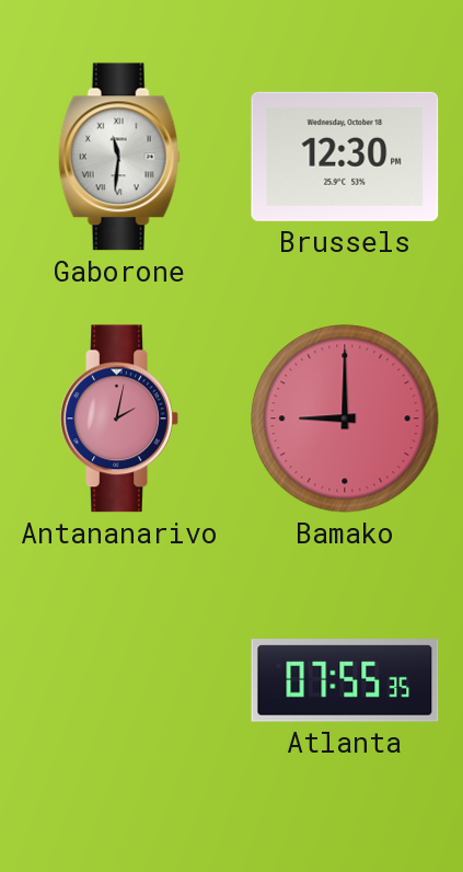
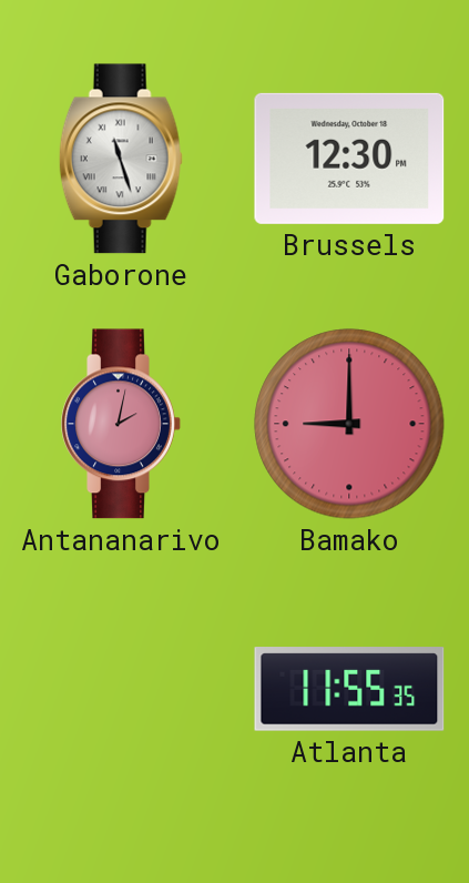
Gaborone: 11:31 -> 11:27
Atlanta: 07:55 -> 11:55
